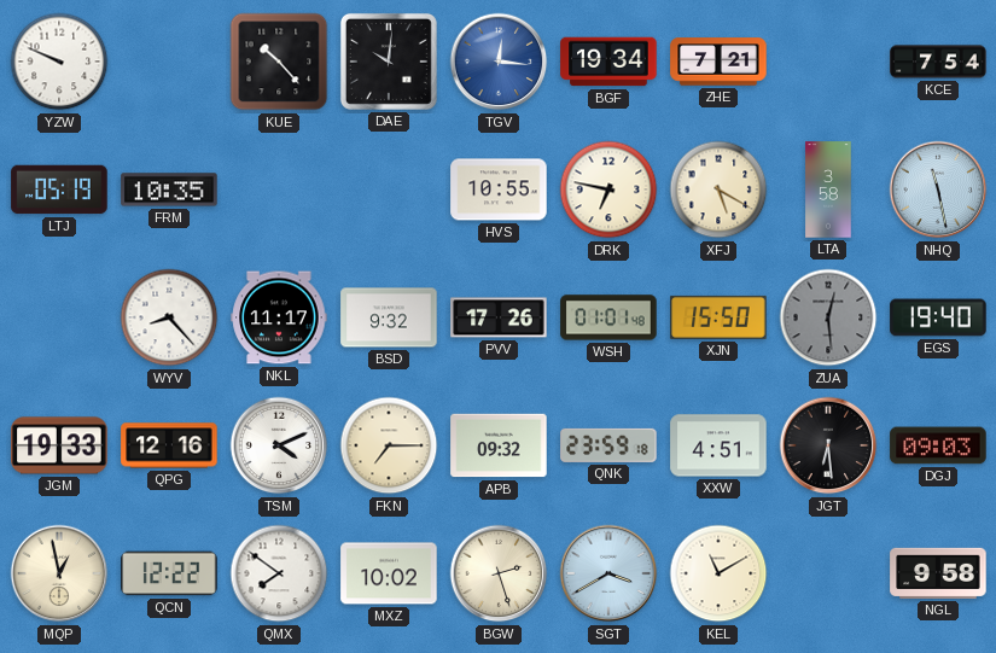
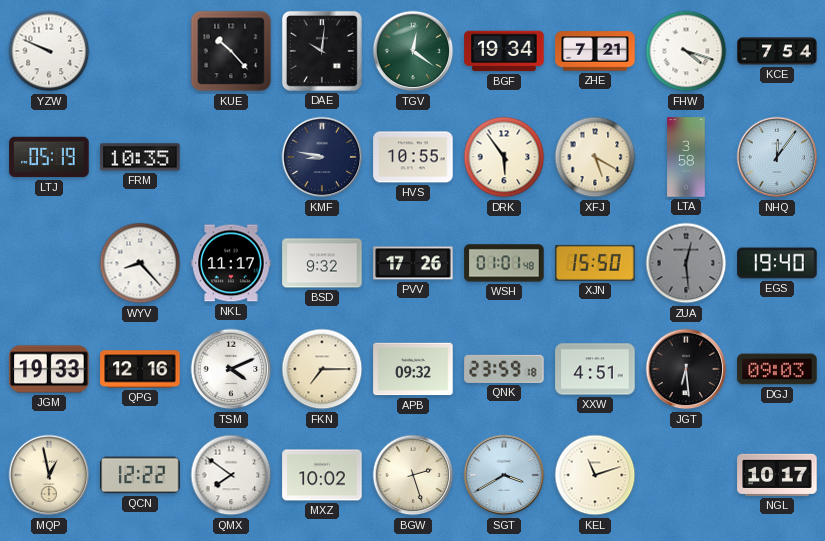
TGV: 12:16 -> 12:21
TGV dial: blue -> green
FHW: none -> 4:18
KMF: none -> 8:47
DRK: 6:47 -> 5:54
NHQ: 11:28 -> 12:06
KEL: 11:10 -> 11:12
NGL: 9:58 -> 10:17
